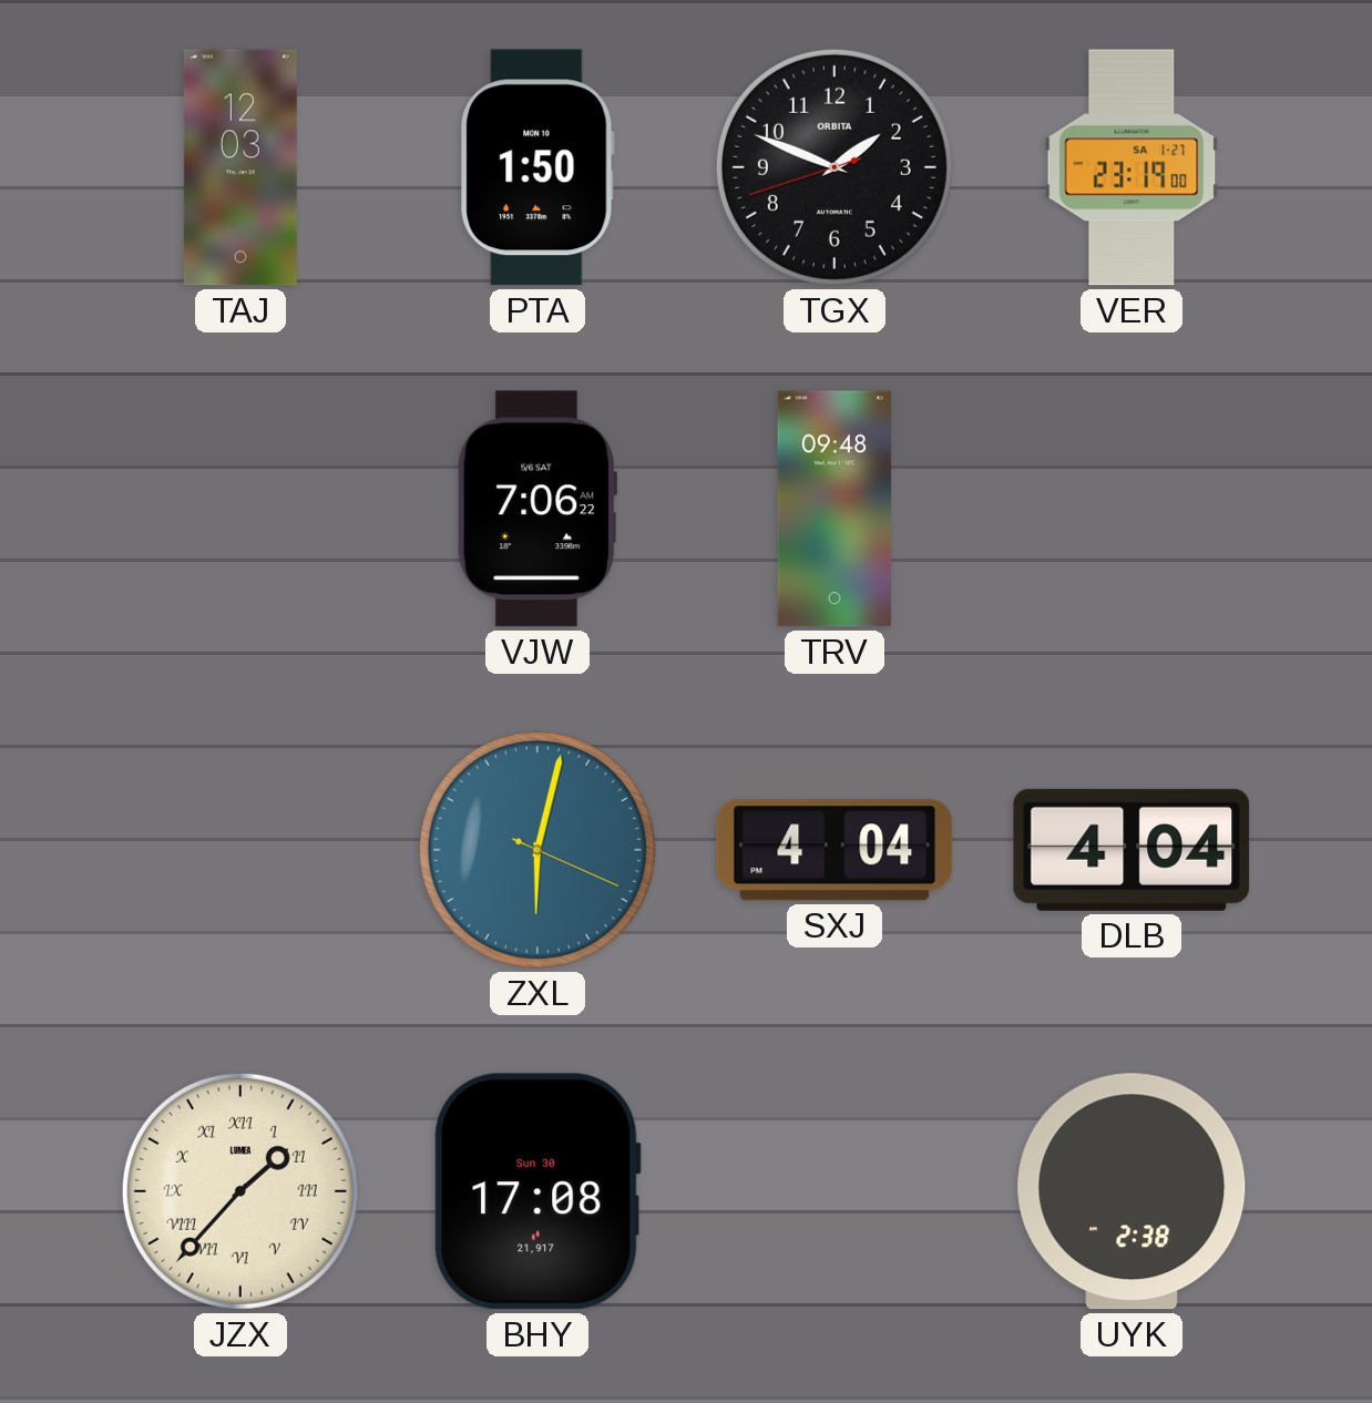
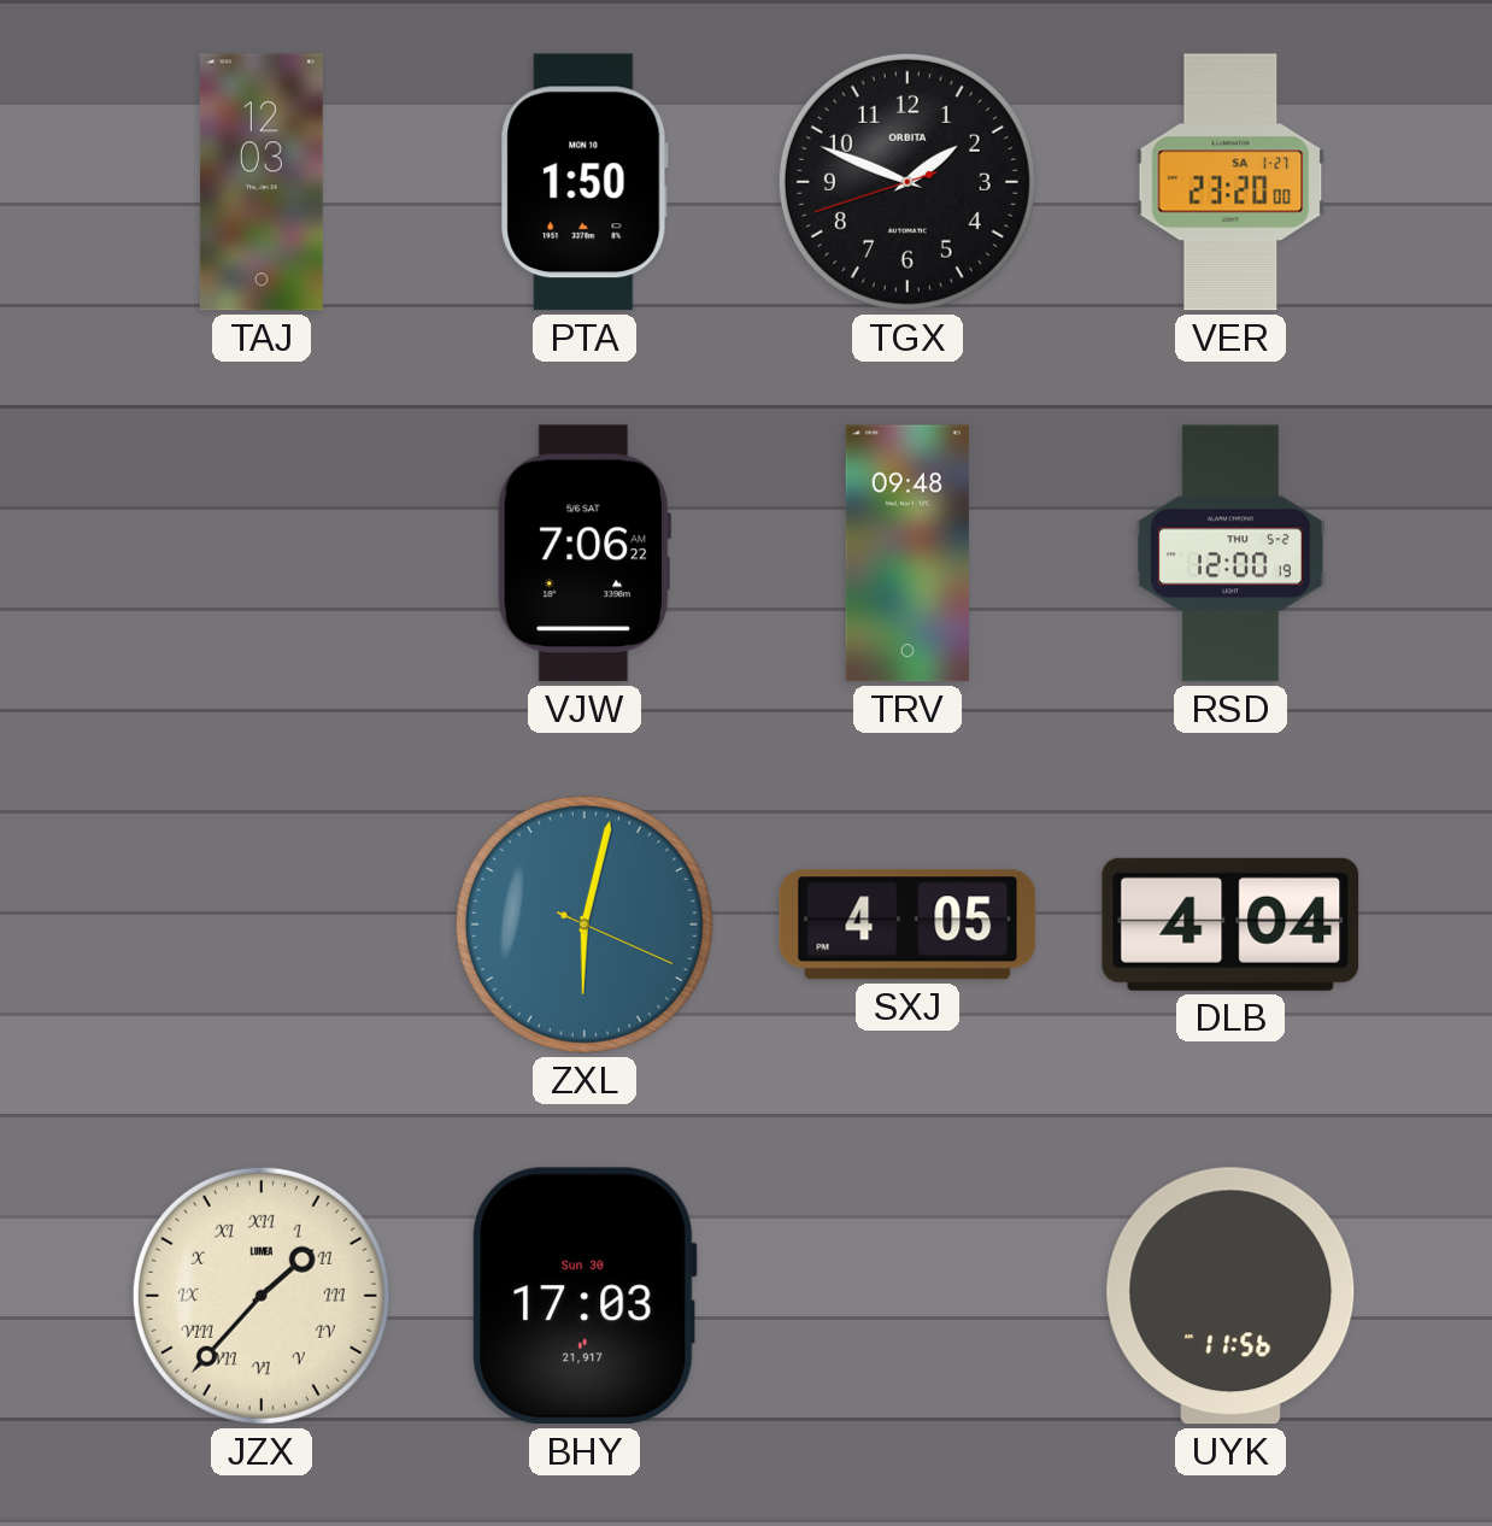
VER: 23:19 -> 23:20
RSD: none -> 12:00
SXJ: 4:04 -> 4:05
BHY: 17:08 -> 17:03
UYK: 2:38 -> 11:56
